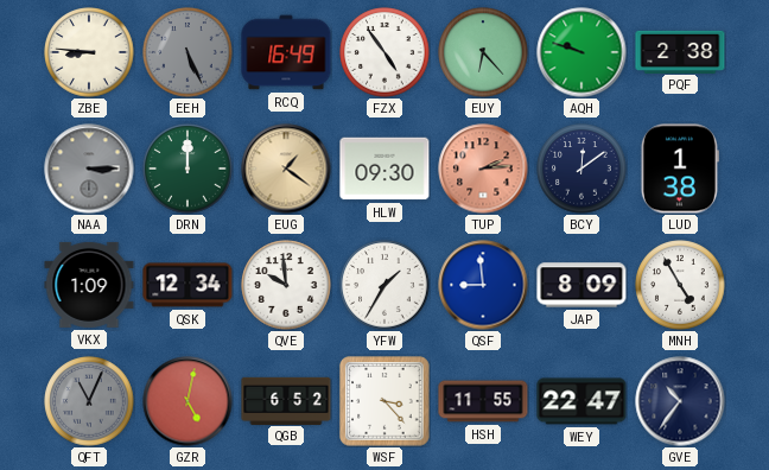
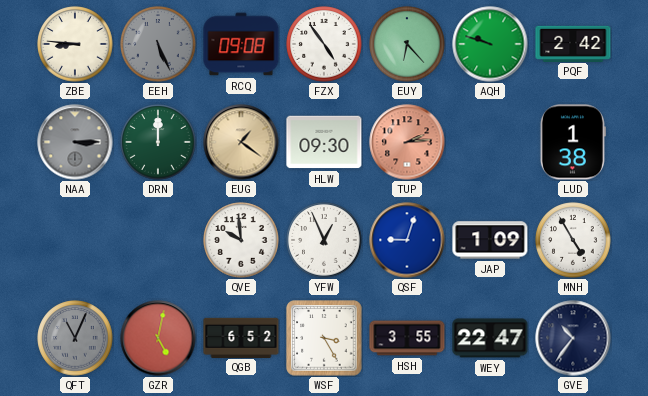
RCQ: 16:49 -> 09:08
PQF: 2:38 -> 2:42
BCY: 12:09 -> none
VKX: 1:09 -> none
QSK: 12:34 -> none
YFW: 1:35 -> 12:56
QSF: 8:59 -> 9:03
JAP: 8:09 -> 1:09
WSF: 3:23 -> 3:25
HSH: 11:55 -> 3:55
